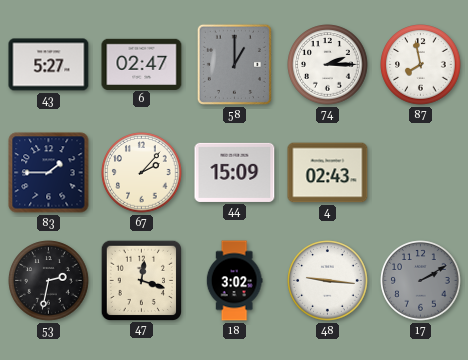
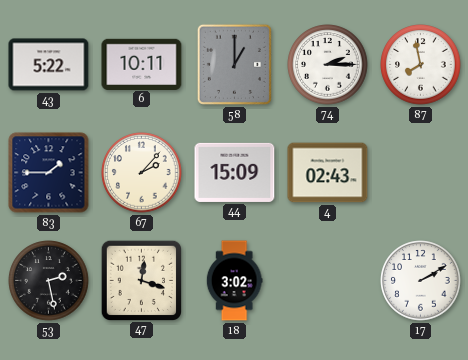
43: 5:27 -> 5:22
6: 02:47 -> 10:11
53: 2:32 -> 2:28
48: 9:16 -> none
17 dial: grey -> white
